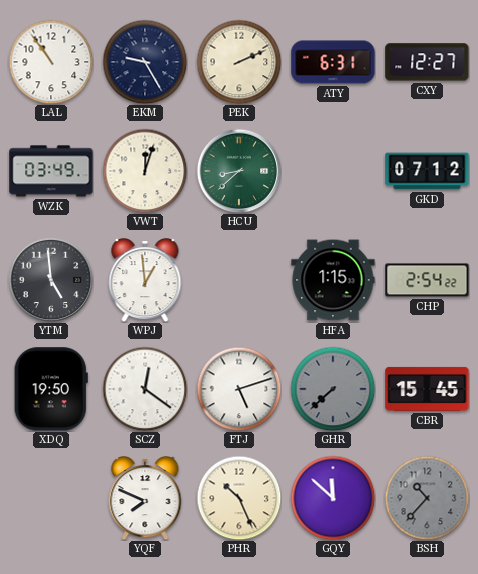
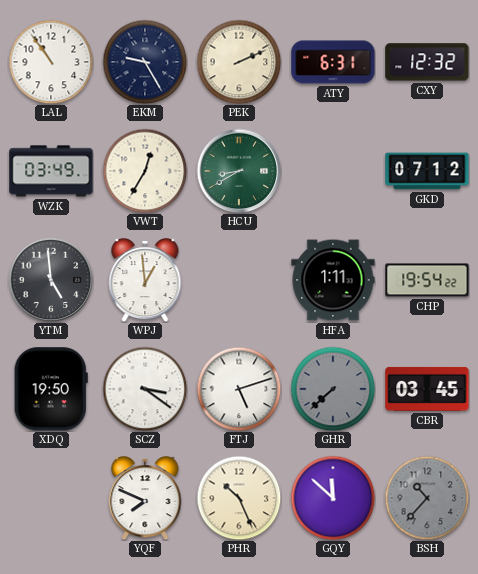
CXY: 12:27 -> 12:32
VWT: 12:03 -> 12:35
HCU: 8:38 -> 8:40
HFA: 1:15 -> 1:11
CHP: 2:54 -> 19:54
SCZ: 12:21 -> 3:21
CBR: 15:45 -> 03:45
